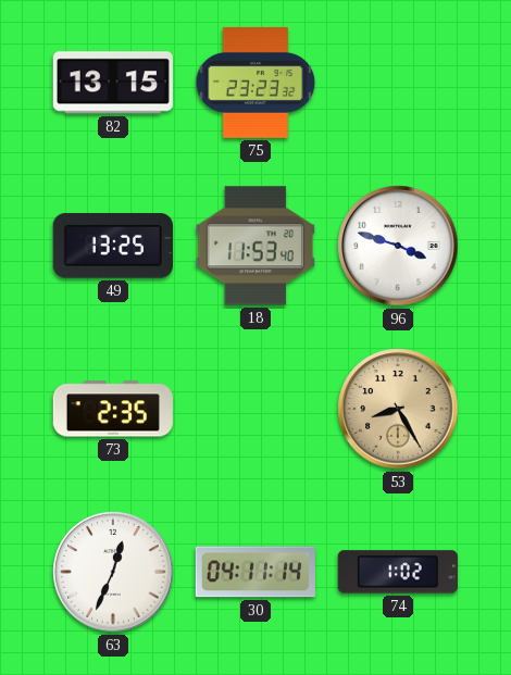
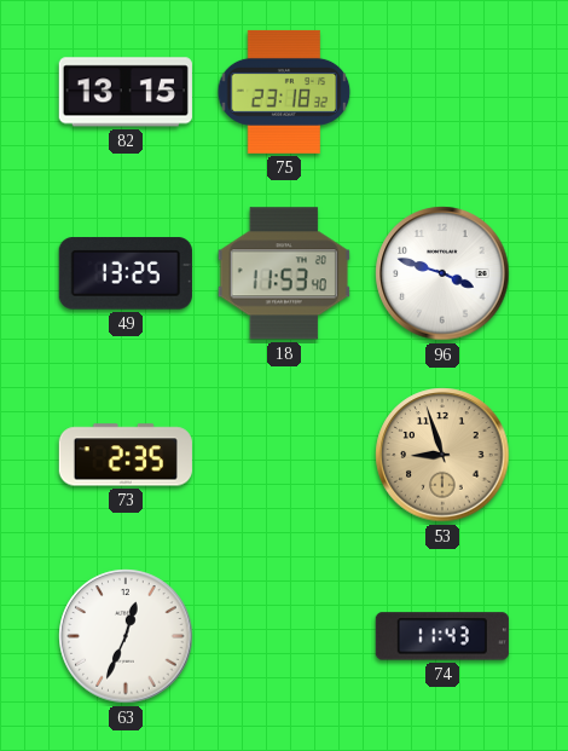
75: 23:23 -> 23:18
53: 8:25 -> 8:57
30: 04:11 -> none
74: 1:02 -> 11:43
